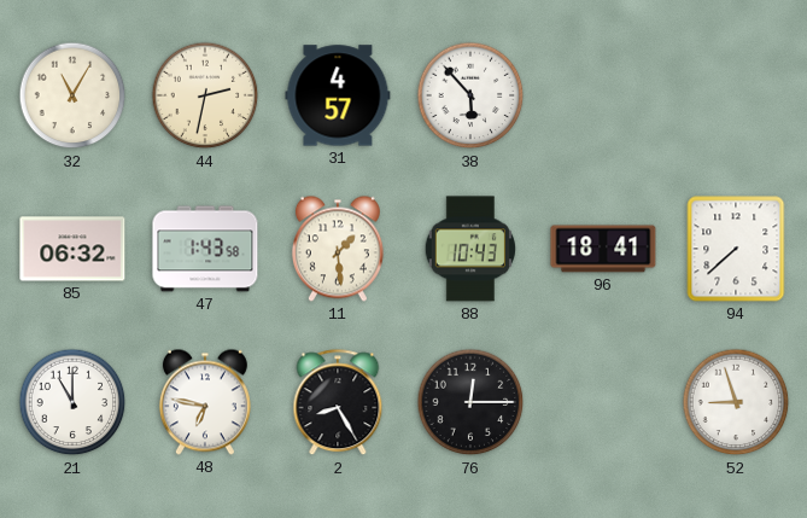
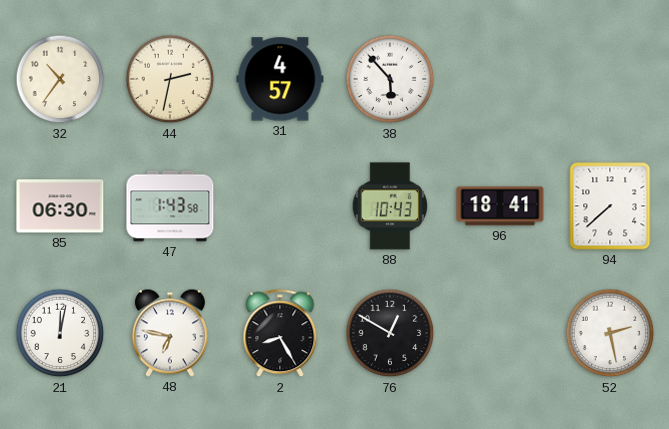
32: 11:05 -> 10:36
85: 06:32 -> 06:30
11: 1:29 -> none
21: 11:00 -> 12:02
76: 12:15 -> 12:50
52: 8:57 -> 2:28
